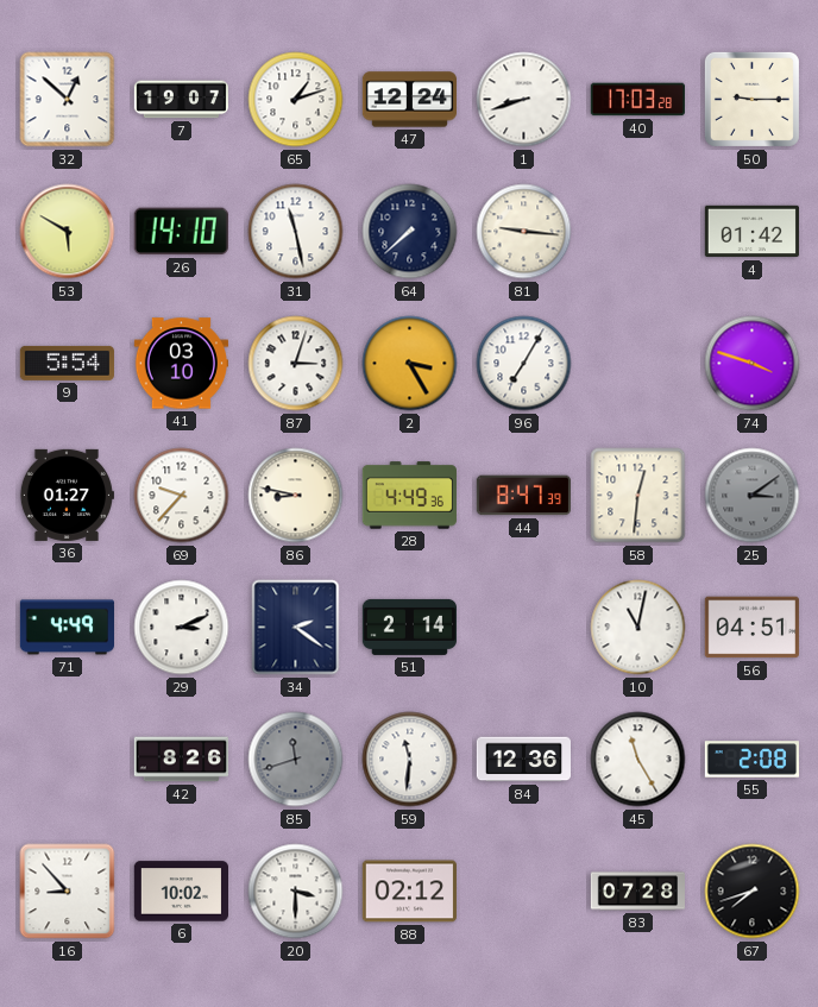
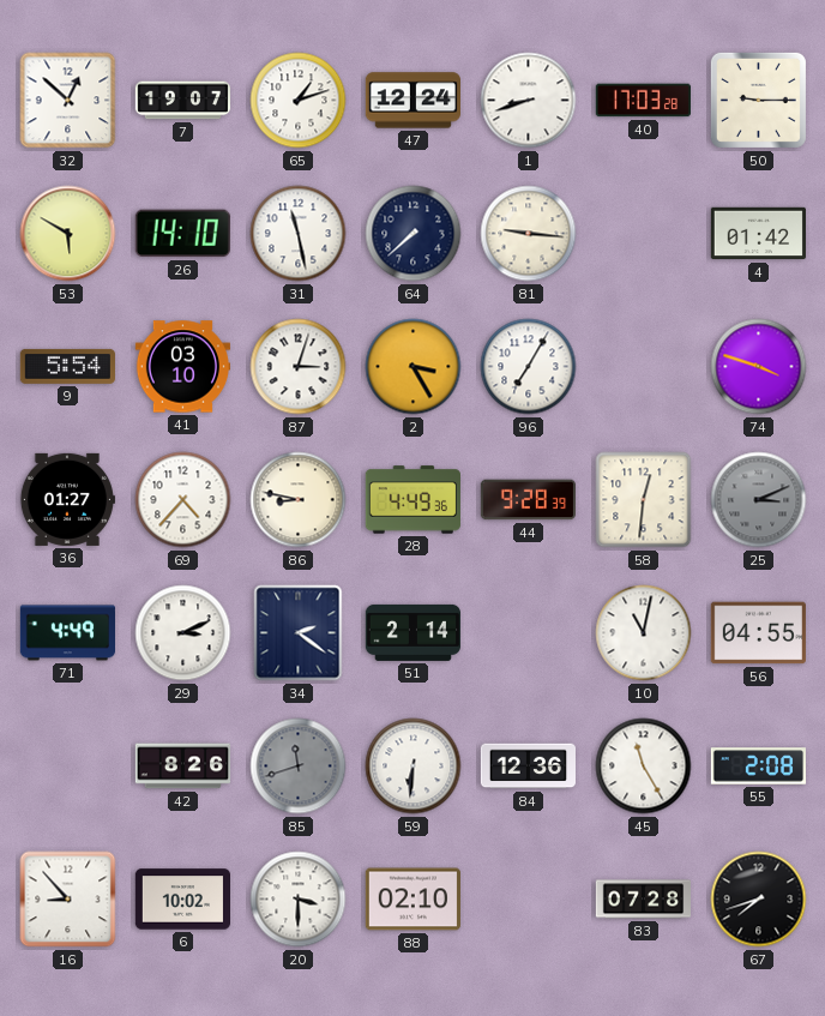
69: 9:37 -> 4:37
44: 8:47 -> 9:28
25: 3:09 -> 3:11
56: 04:51 -> 04:55
59: 11:31 -> 6:31
88: 02:12 -> 02:10
